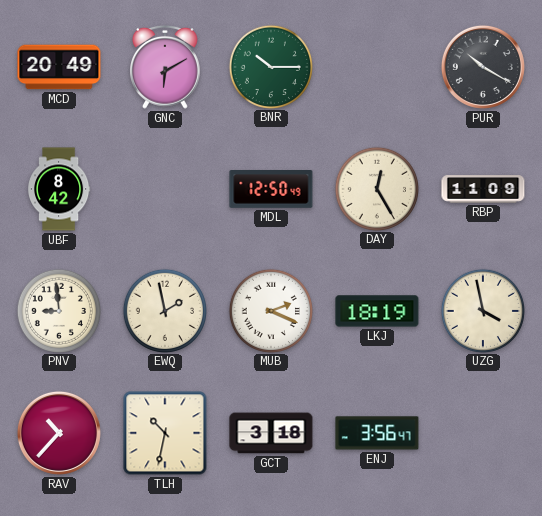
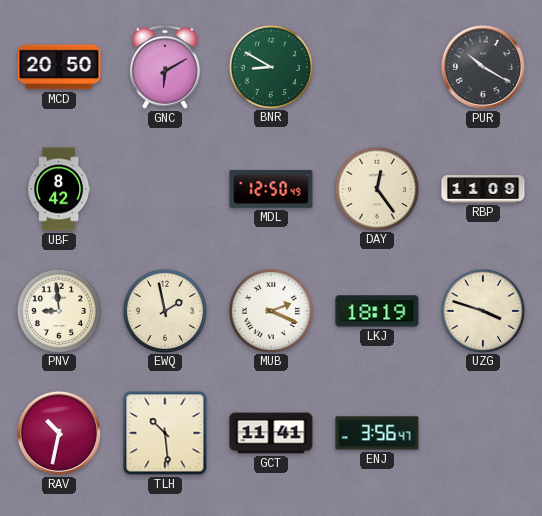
MCD: 20:49 -> 20:50
BNR: 10:15 -> 8:50
DAY: 12:25 -> 12:24
UZG: 3:58 -> 3:48
RAV: 10:37 -> 10:32
TLH: 10:32 -> 10:29
GCT: 3:18 -> 11:41
